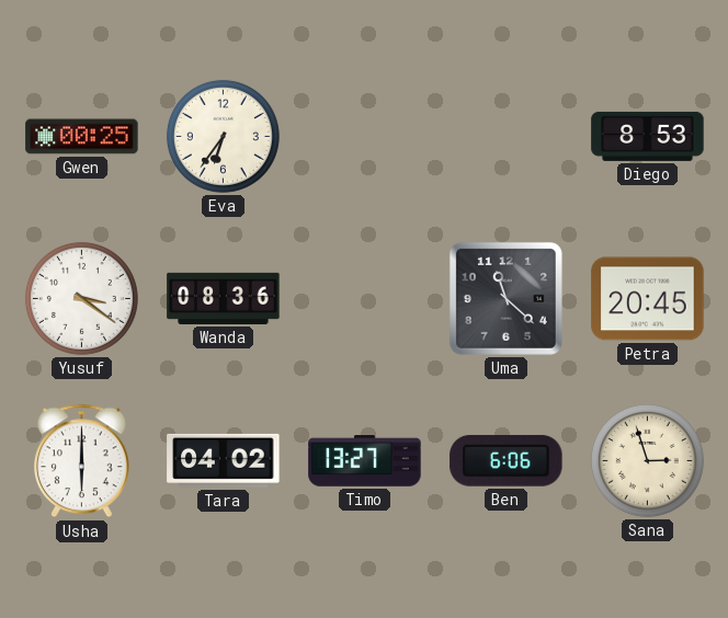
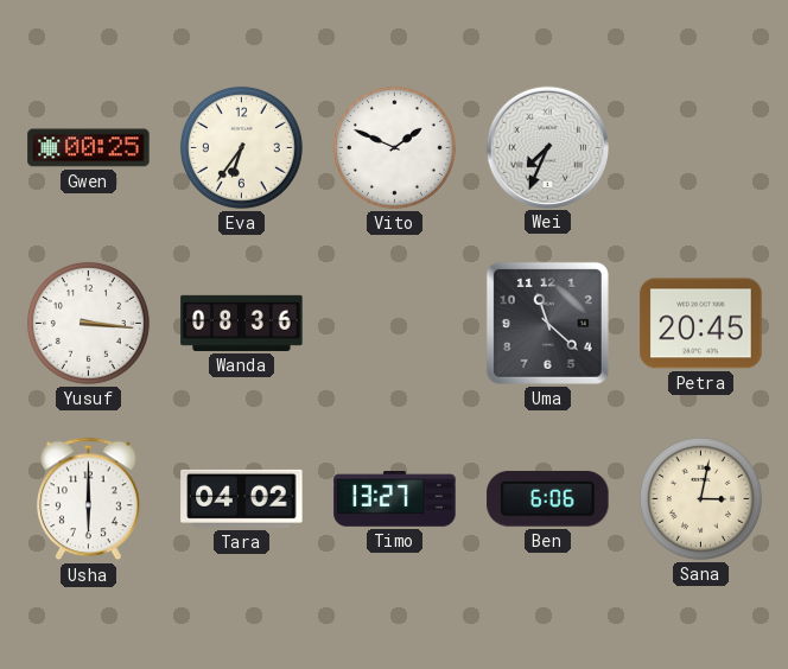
Vito: none -> 1:49
Wei: none -> 7:34
Diego: 8:53 -> none
Yusuf: 3:21 -> 3:16
Sana: 2:57 -> 3:02
